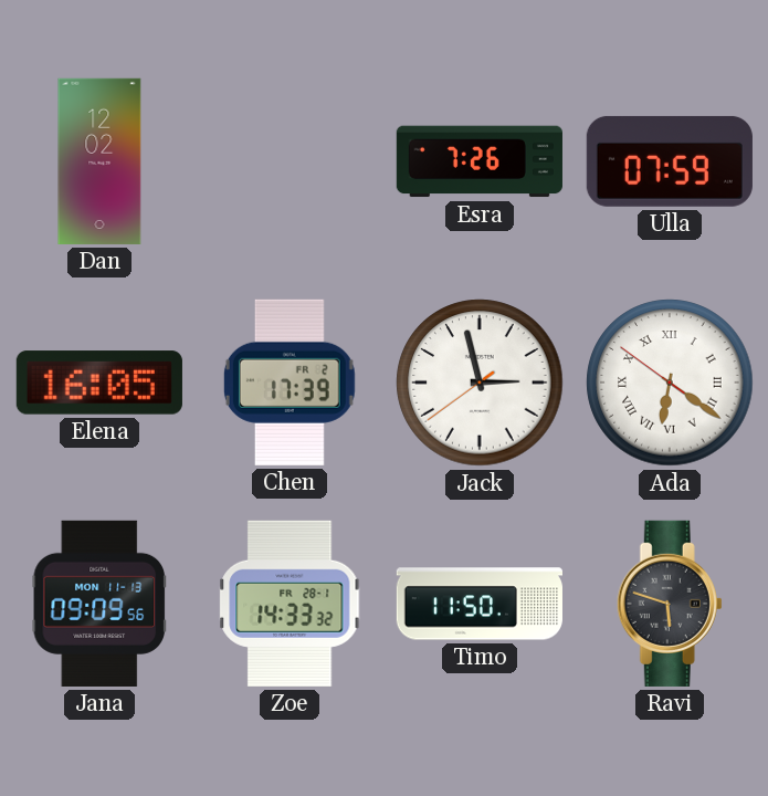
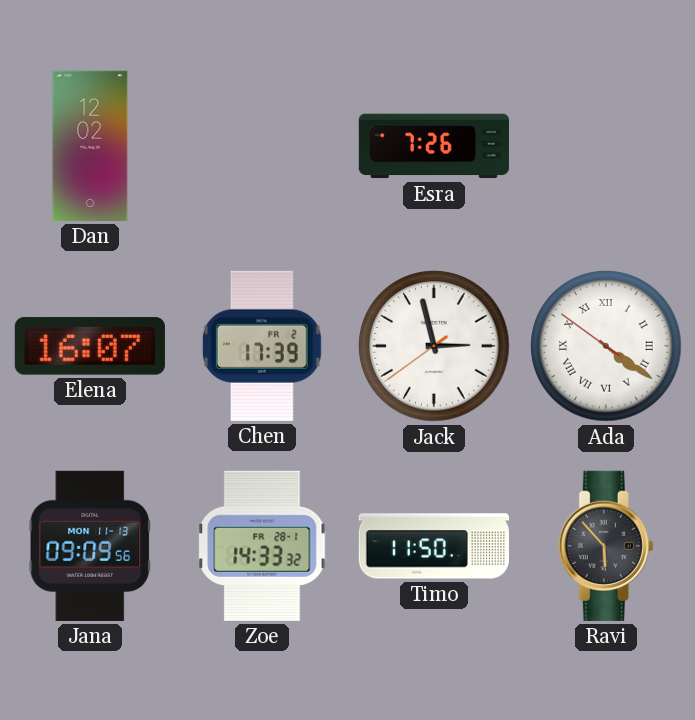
Ulla: 07:59 -> none
Elena: 16:05 -> 16:07
Ada: 6:20 -> 4:20
Ravi: 5:48 -> 5:53
